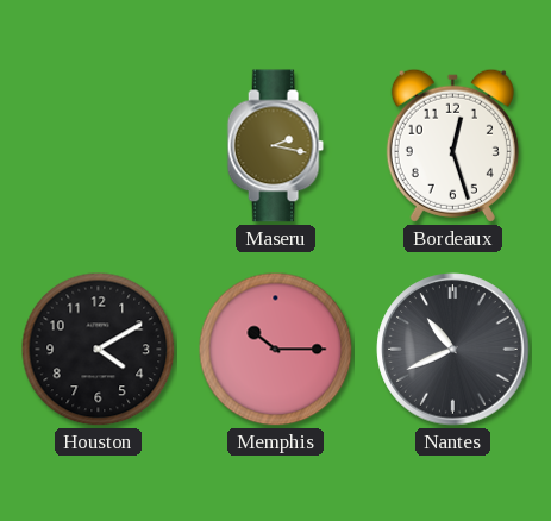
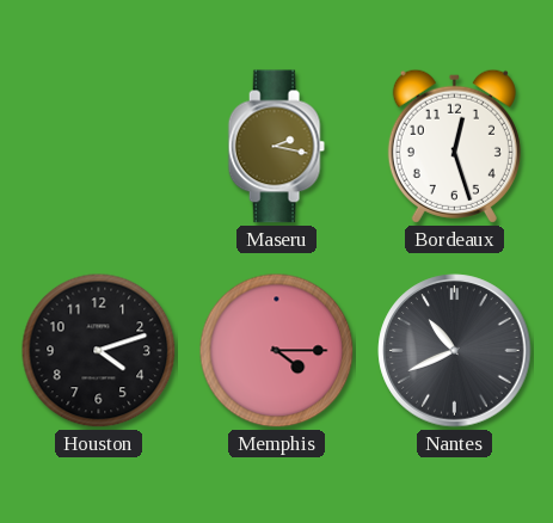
Houston: 4:10 -> 4:12
Memphis: 10:15 -> 4:15
